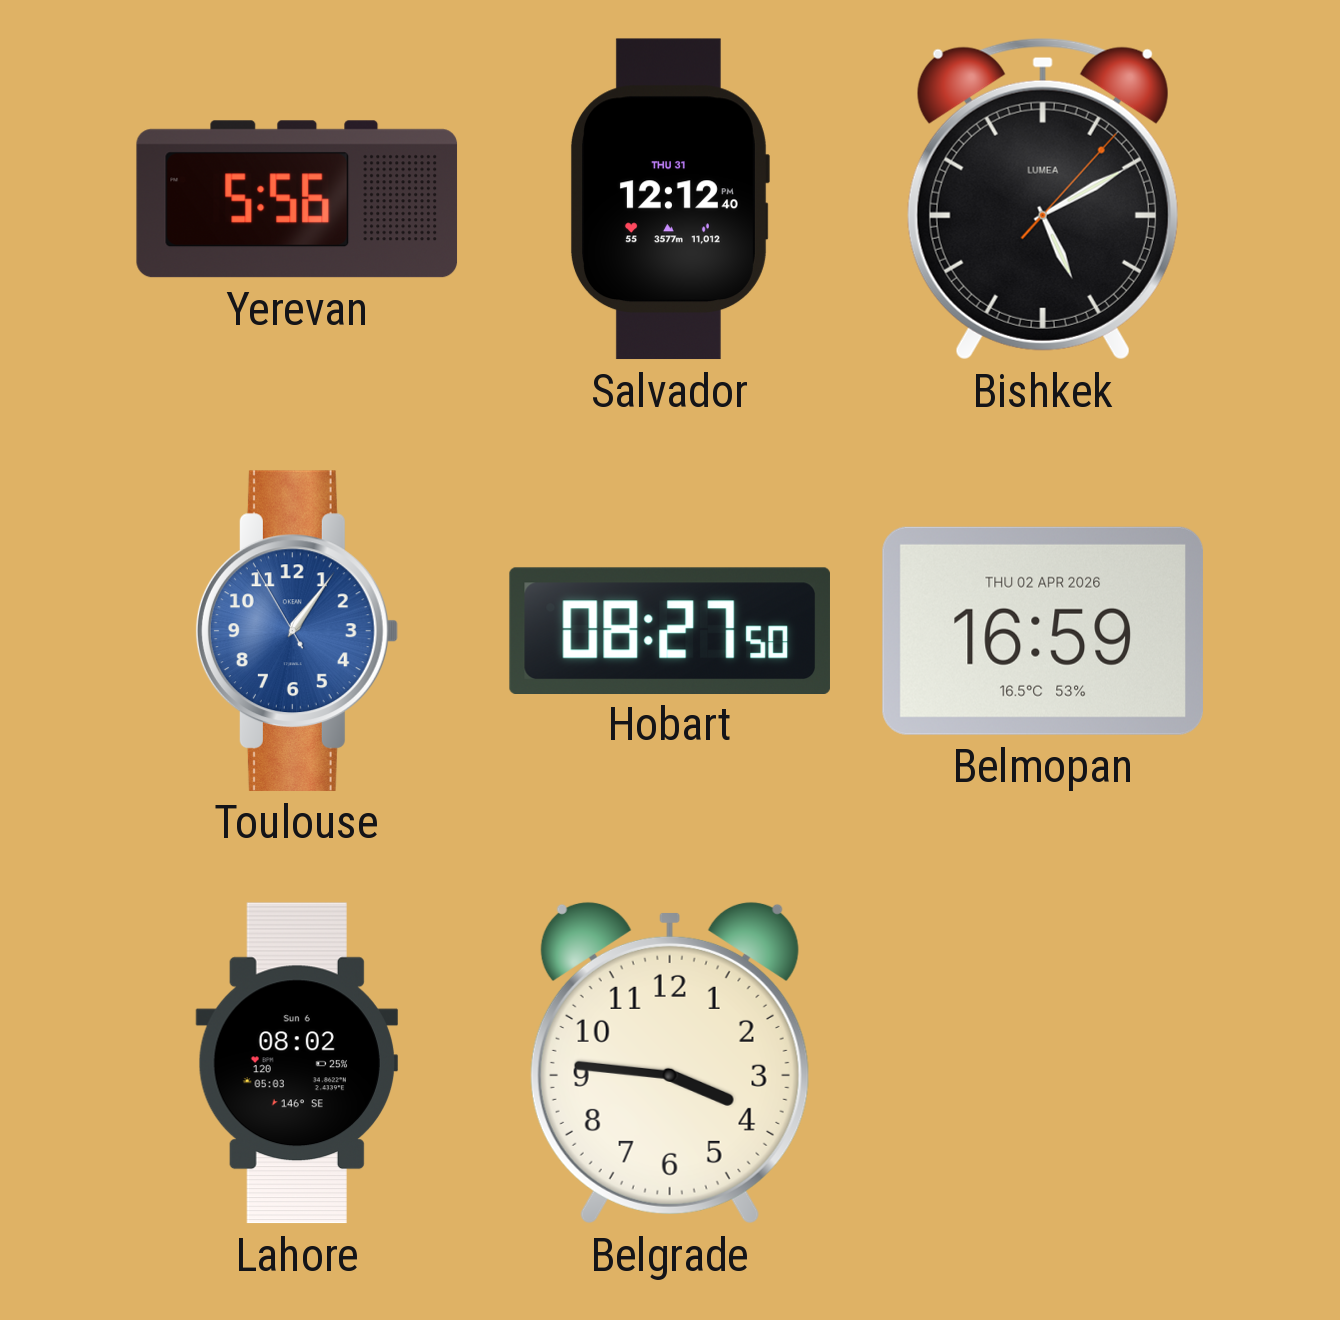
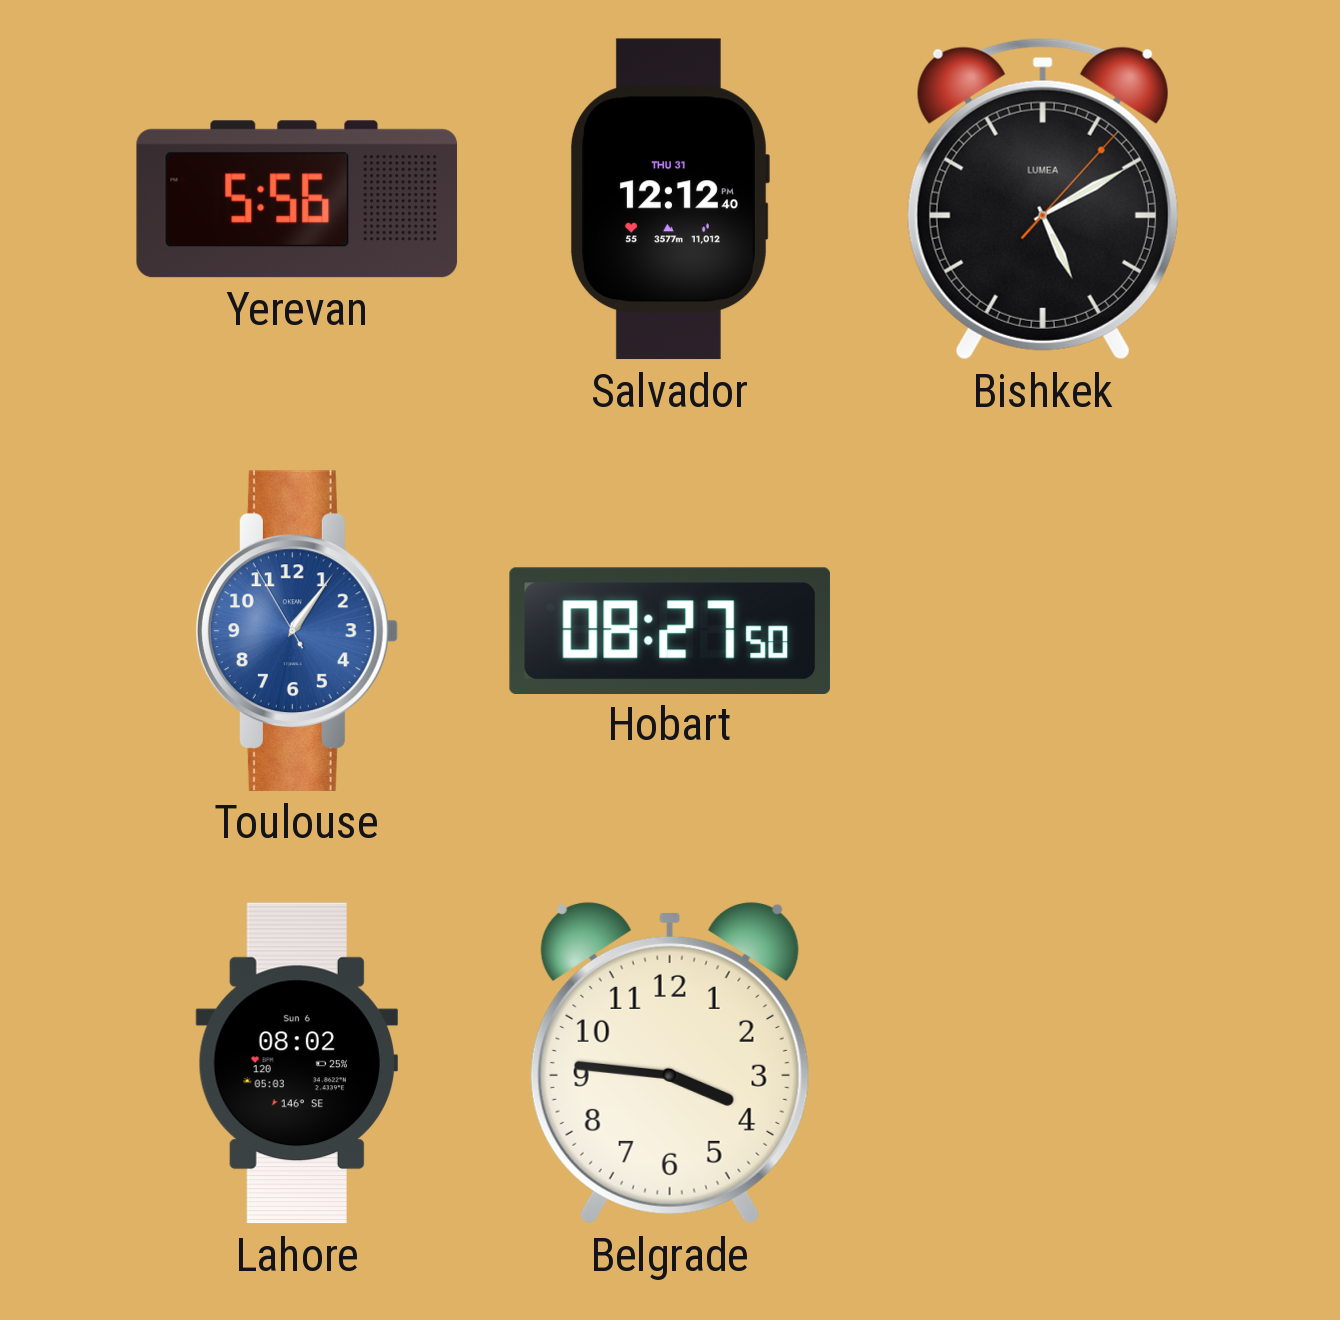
Belmopan: 16:59 -> none
